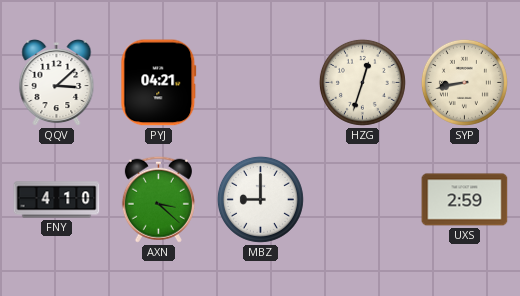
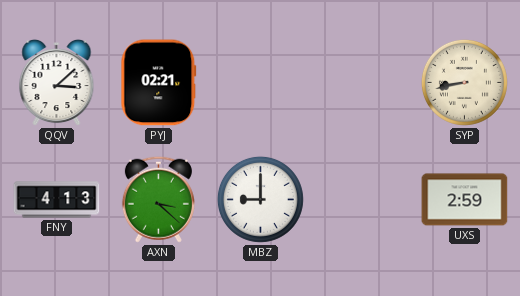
PYJ: 04:21 -> 02:21
HZG: 12:33 -> none
FNY: 4:10 -> 4:13
